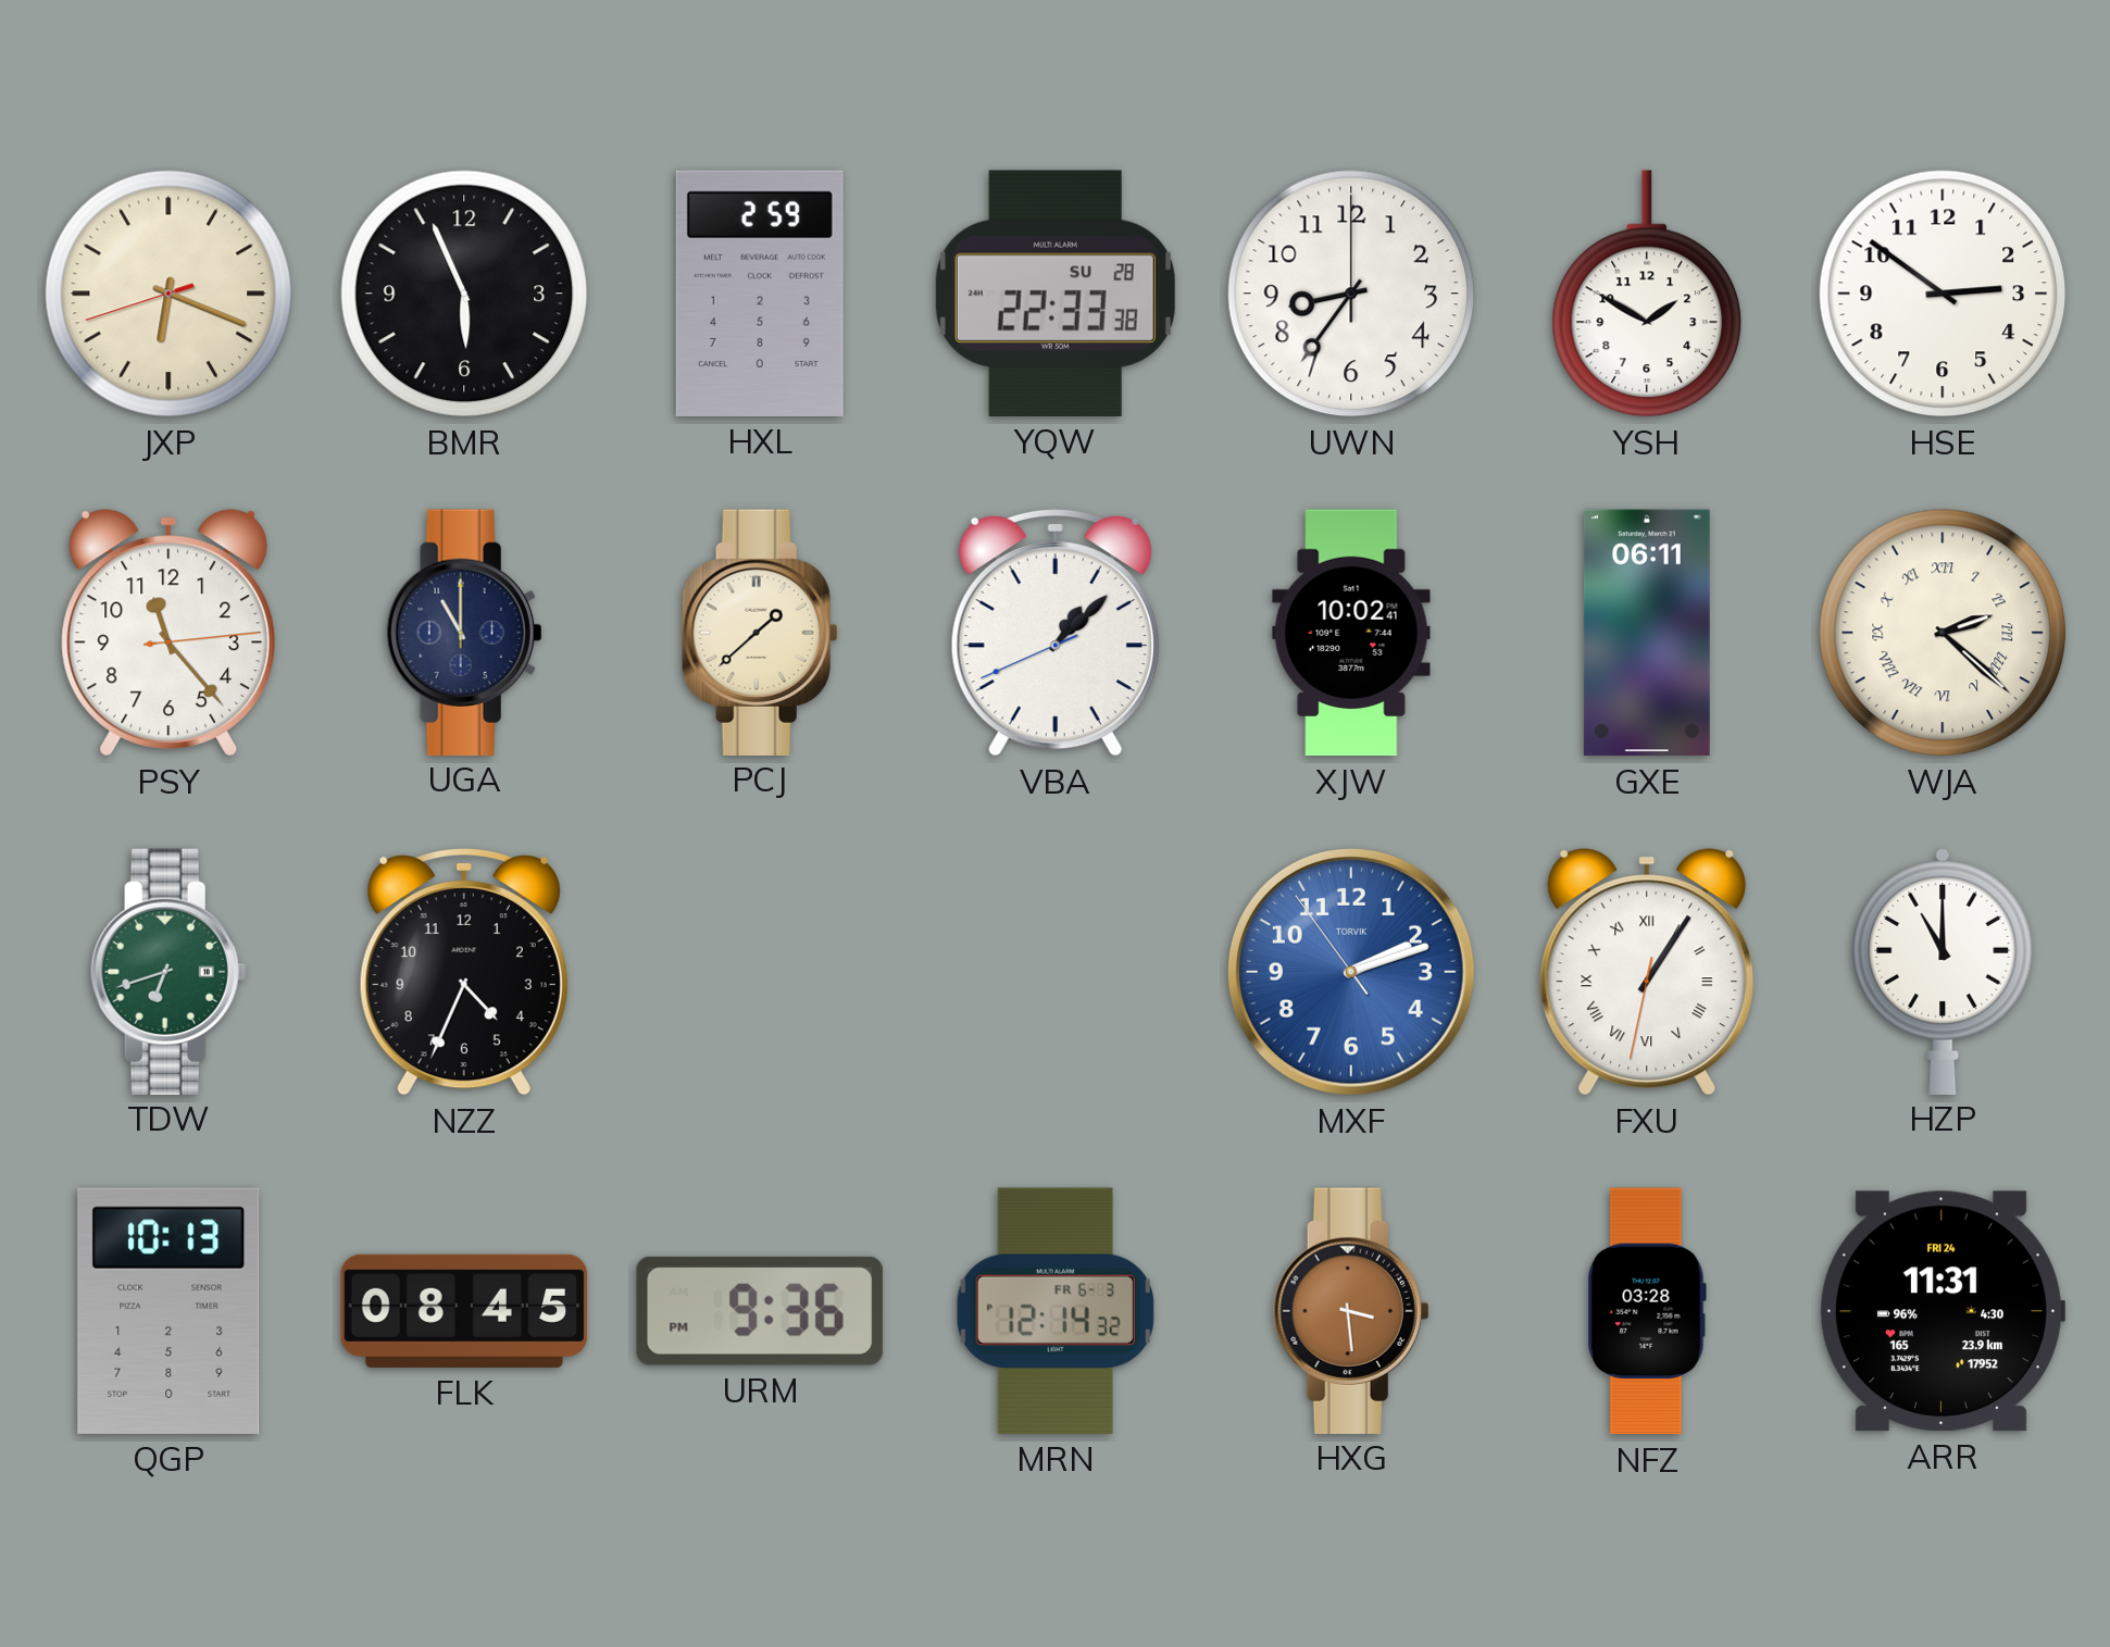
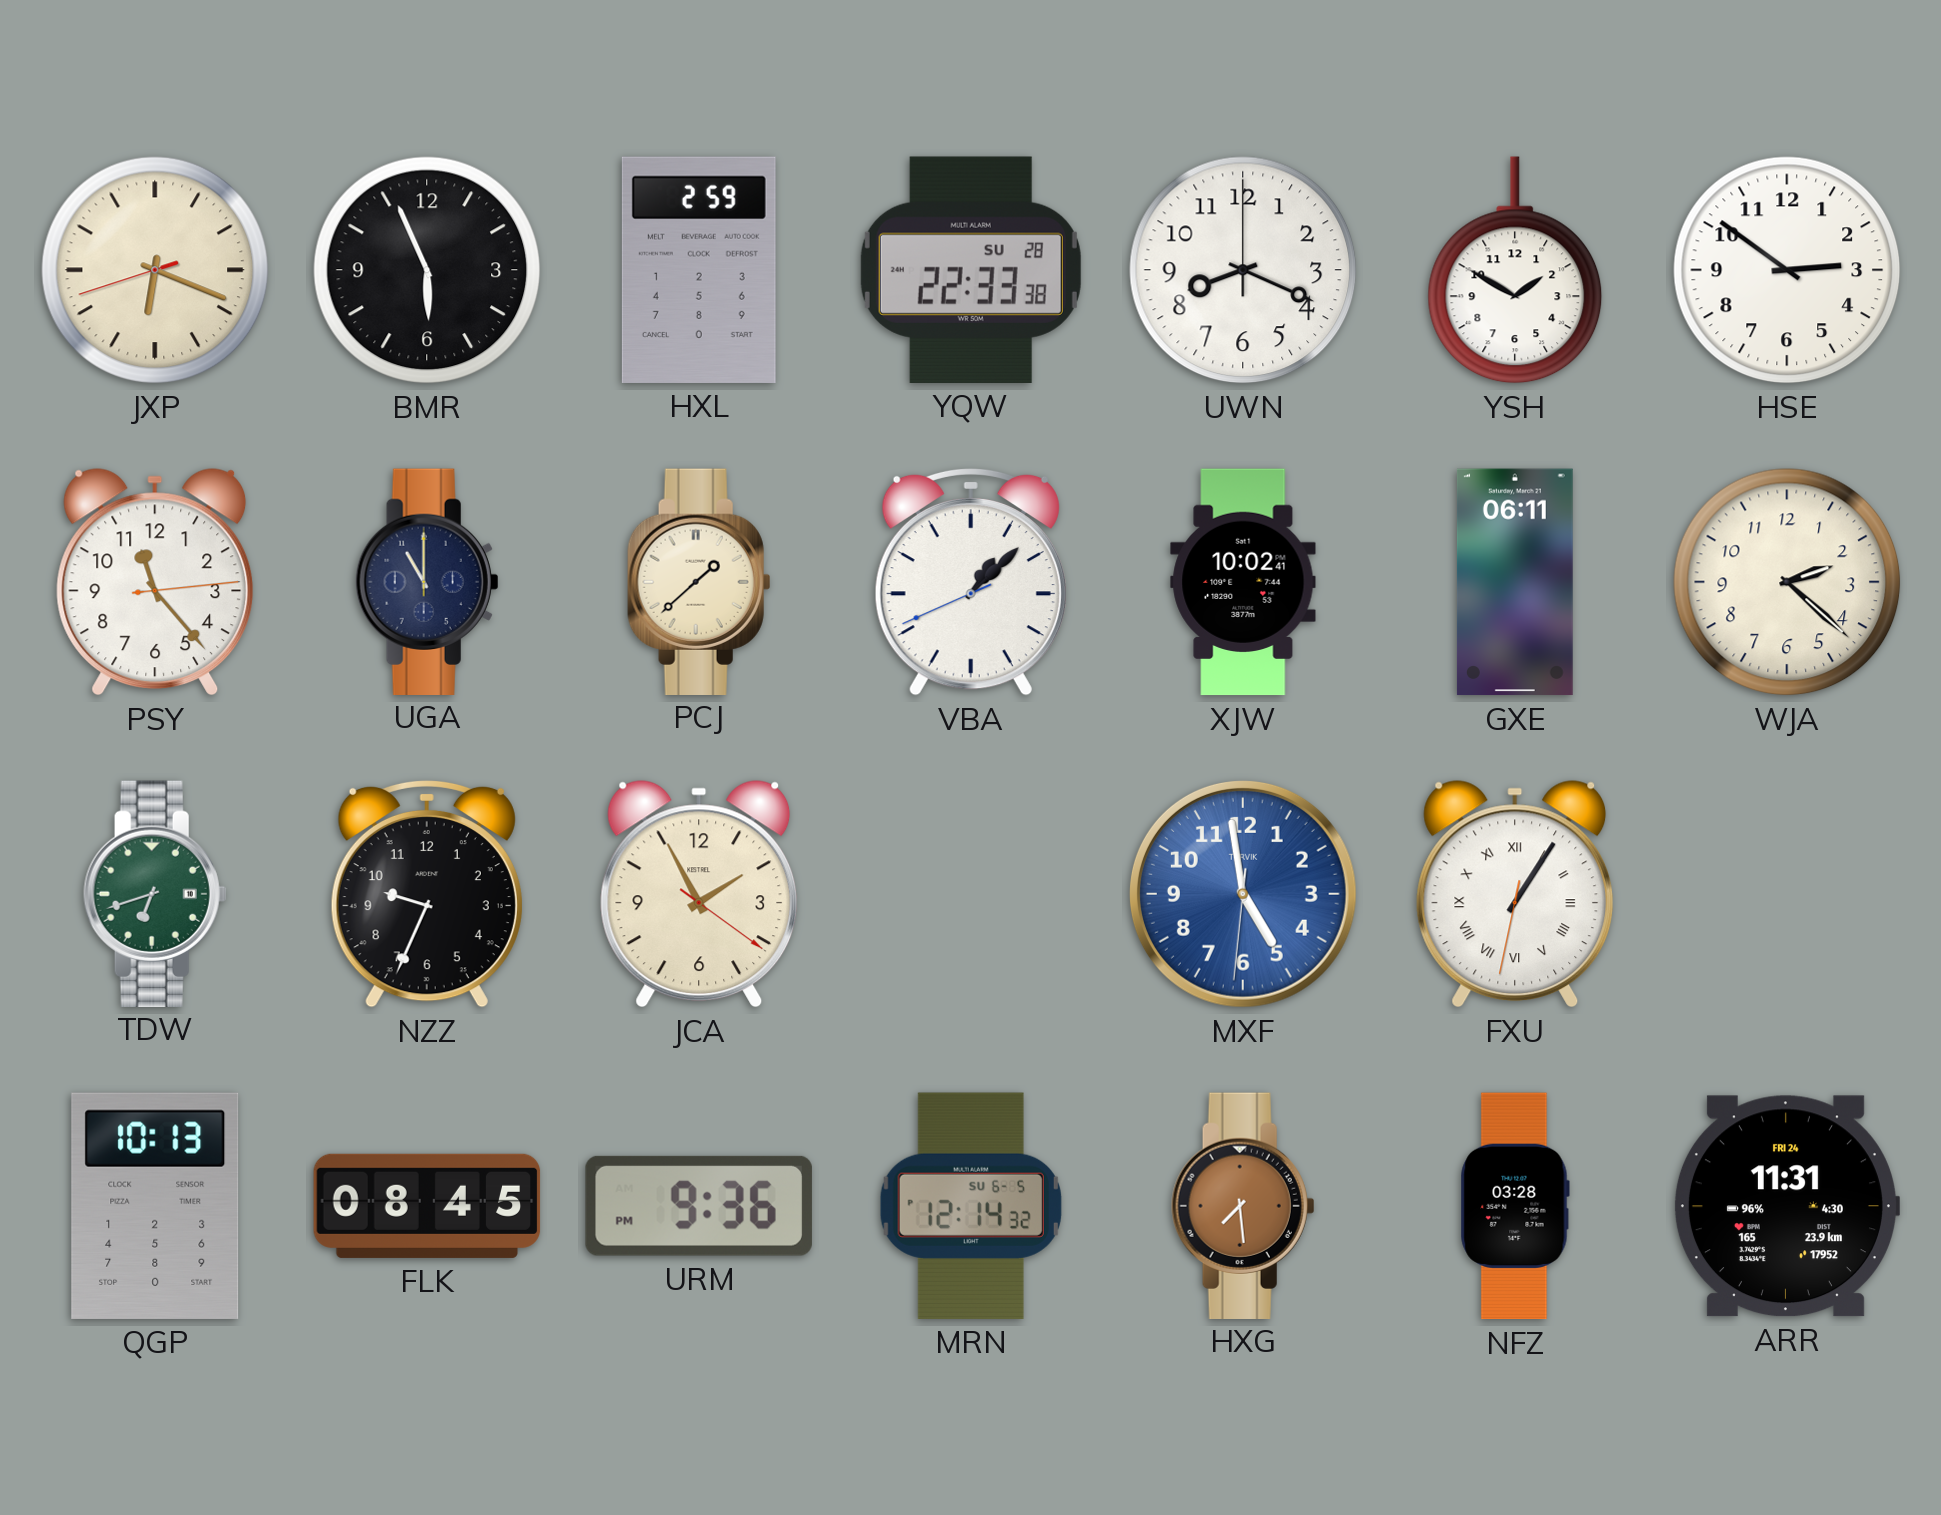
UWN: 8:36 -> 8:19
WJA numerals: Roman -> Arabic
NZZ: 4:34 -> 9:34
JCA: none -> 1:55
MXF: 2:11 -> 4:58
HZP: 11:00 -> none
MRN date: FR 6-3 -> SU 6-5
HXG: 3:29 -> 7:29
